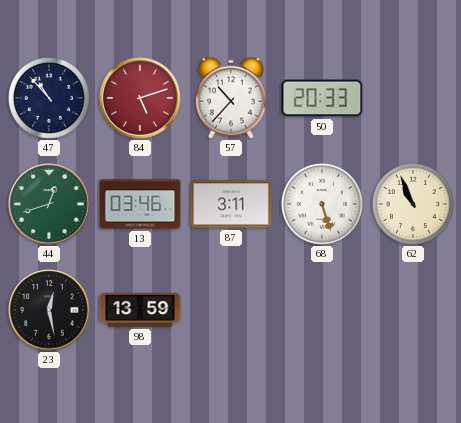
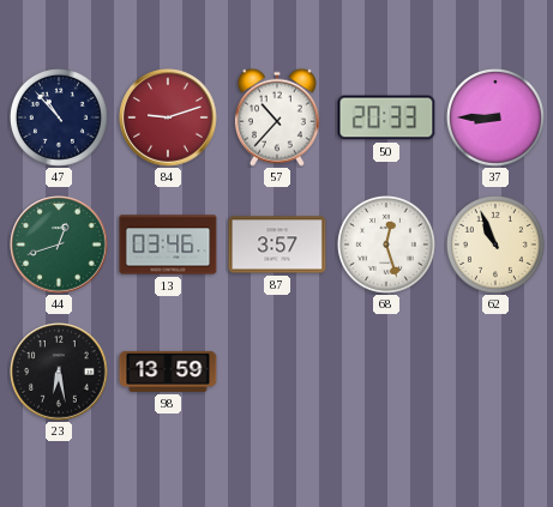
84: 5:12 -> 9:12
37: none -> 8:45
87: 3:11 -> 3:57
68: 5:27 -> 12:27
23: 12:28 -> 6:28
